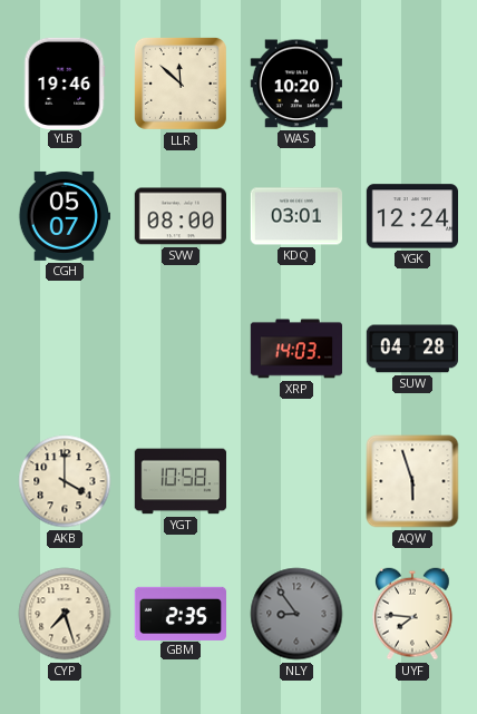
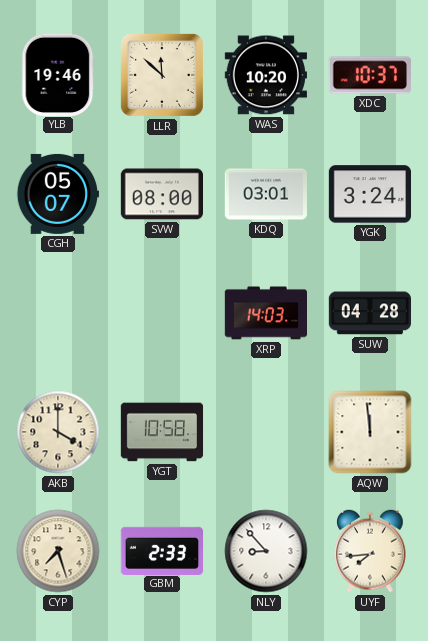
XDC: none -> 10:37
YGK: 12:24 -> 3:24
AQW: 5:57 -> 11:59
GBM: 2:35 -> 2:33
NLY: 8:54 -> 8:53
NLY dial: grey -> white
UYF: 7:46 -> 7:44
